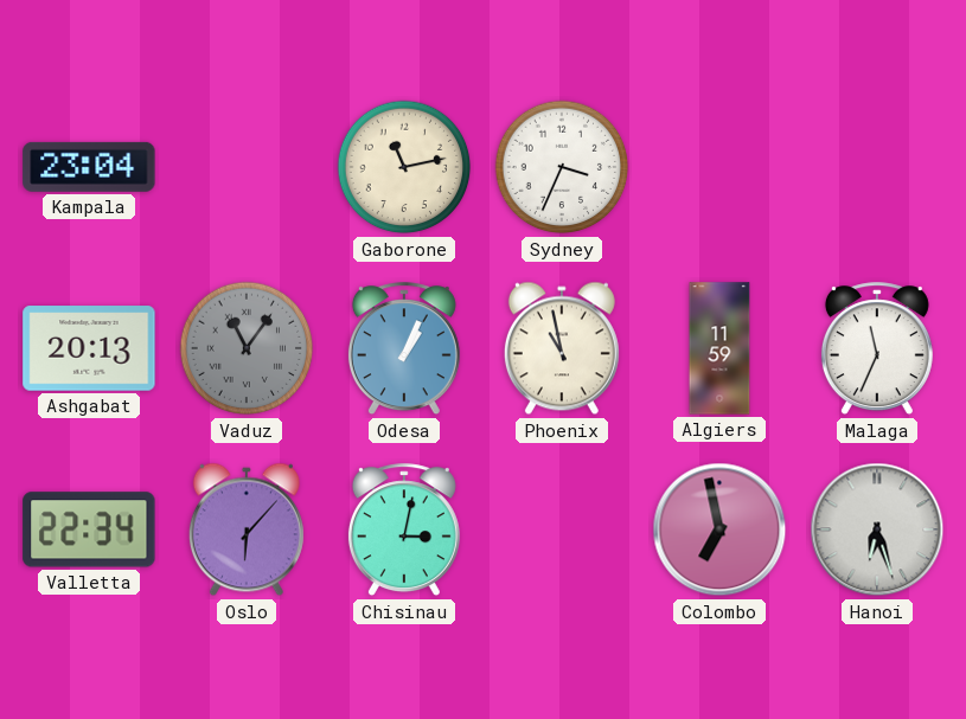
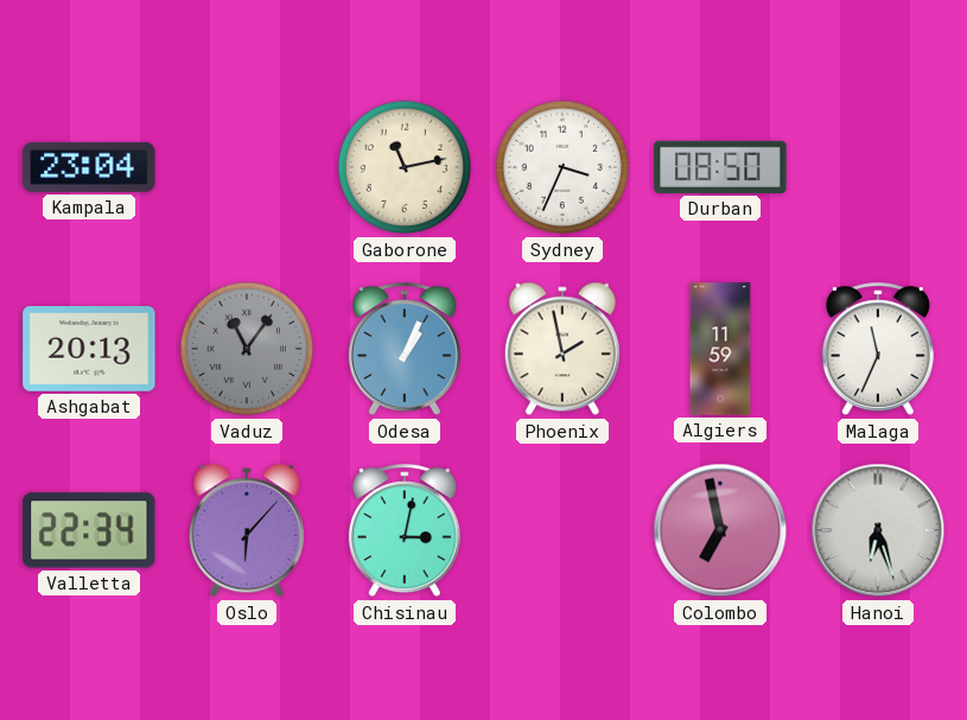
Durban: none -> 08:50
Phoenix: 10:58 -> 1:58
